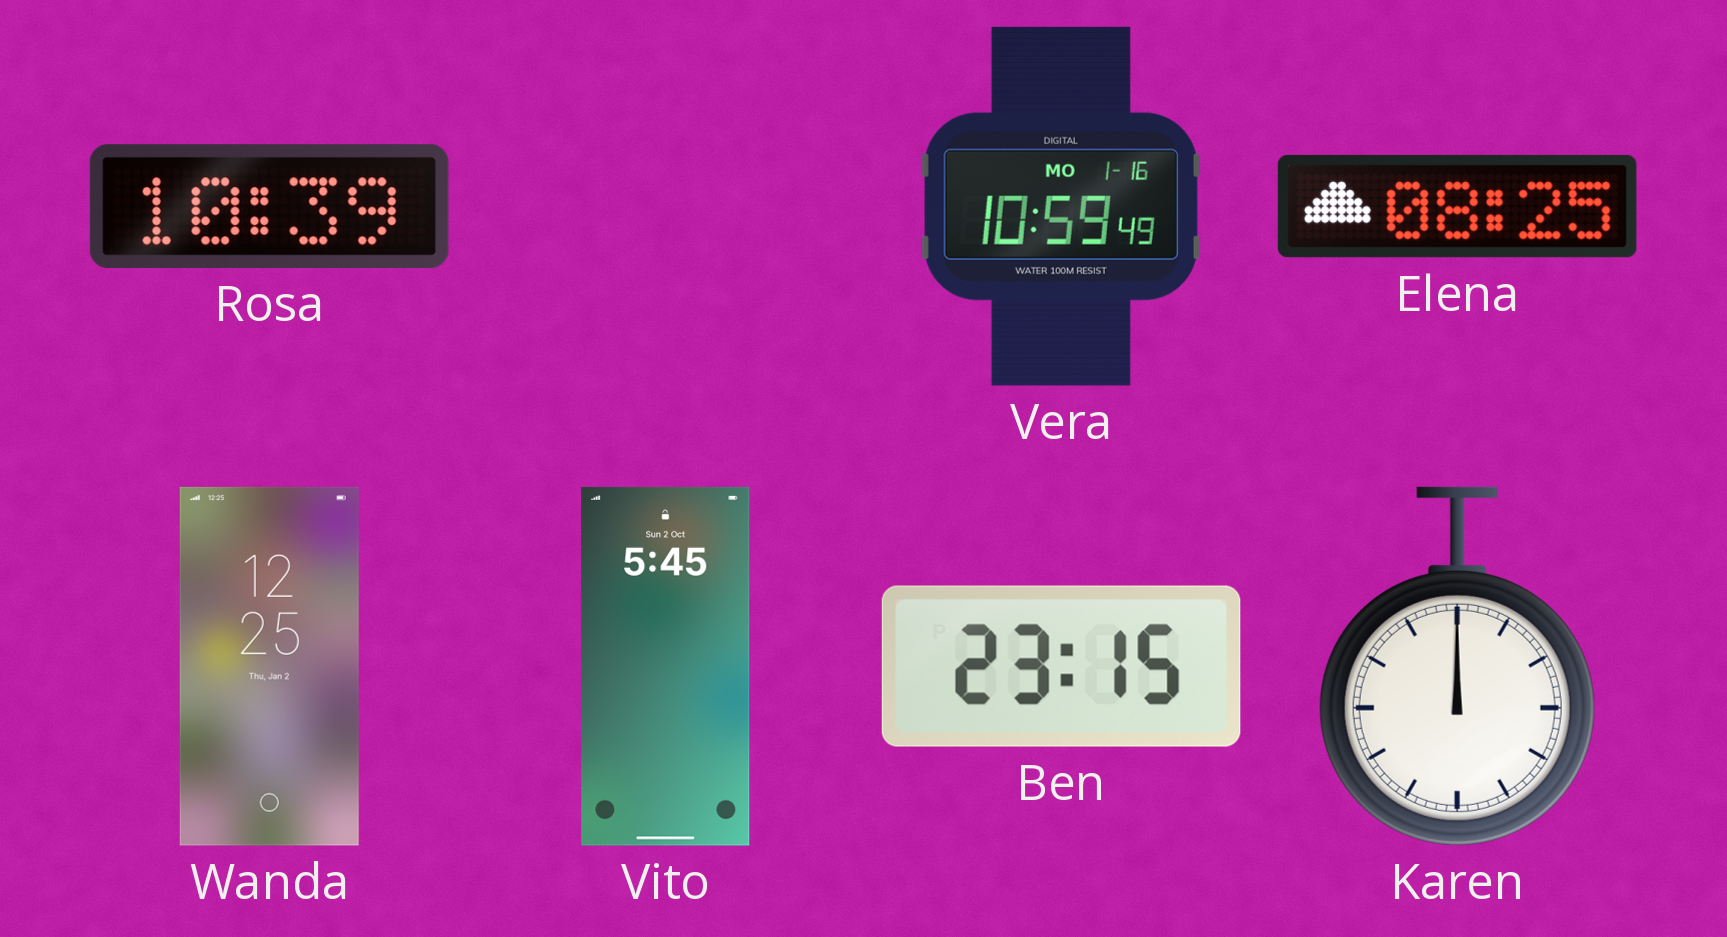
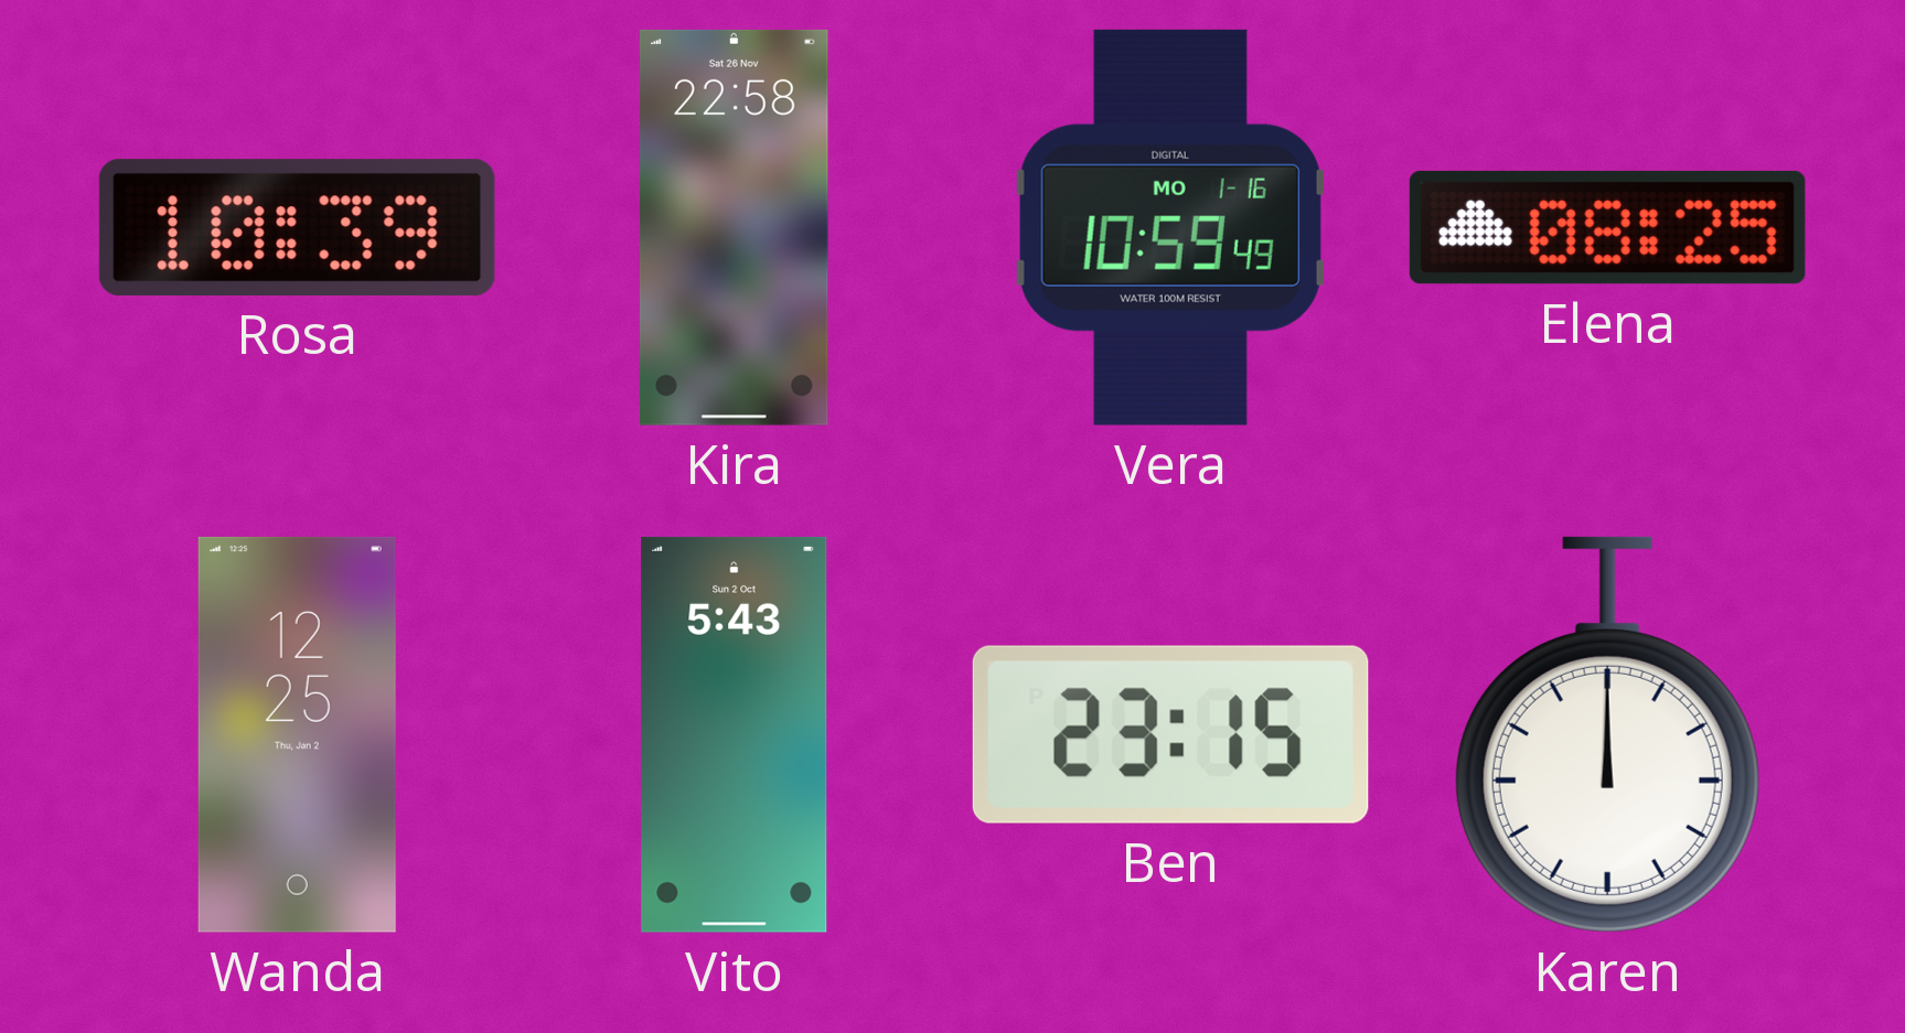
Kira: none -> 22:58
Vito: 5:45 -> 5:43
